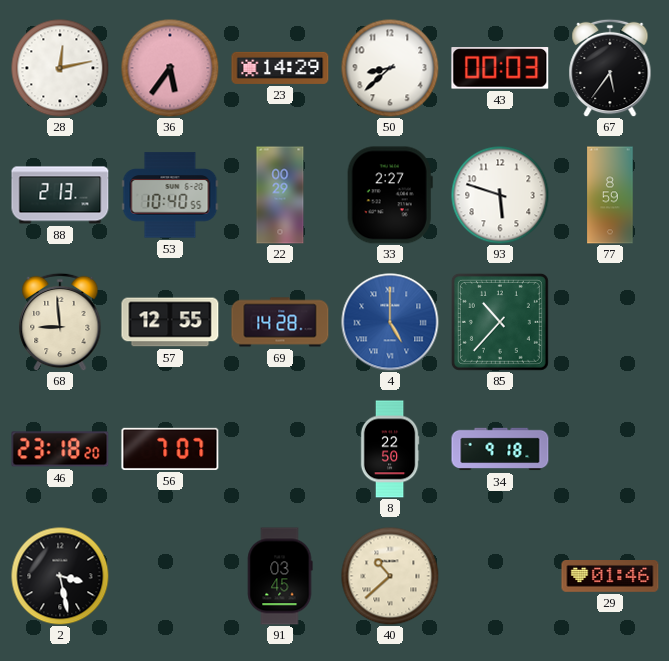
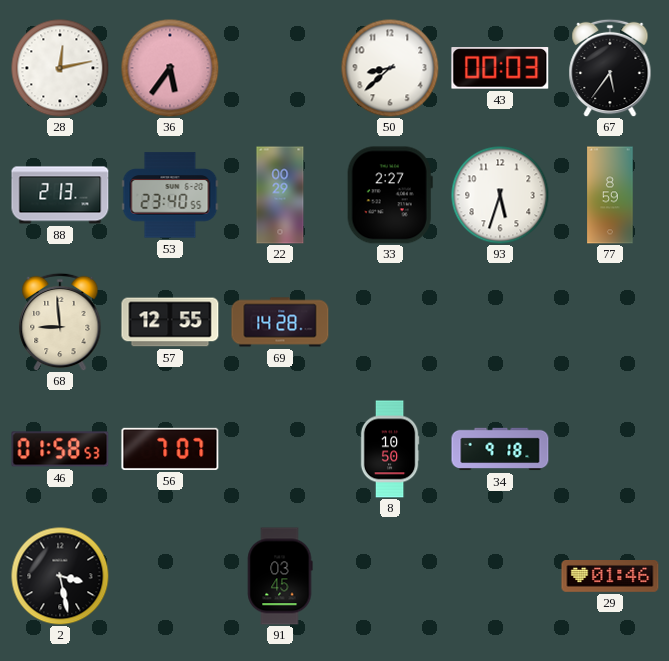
23: 14:29 -> none
53: 10:40 -> 23:40
93: 5:48 -> 5:33
4: 5:00 -> none
85: 10:37 -> none
46: 23:18 -> 01:58
8: 22:50 -> 10:50
40: 10:38 -> none
